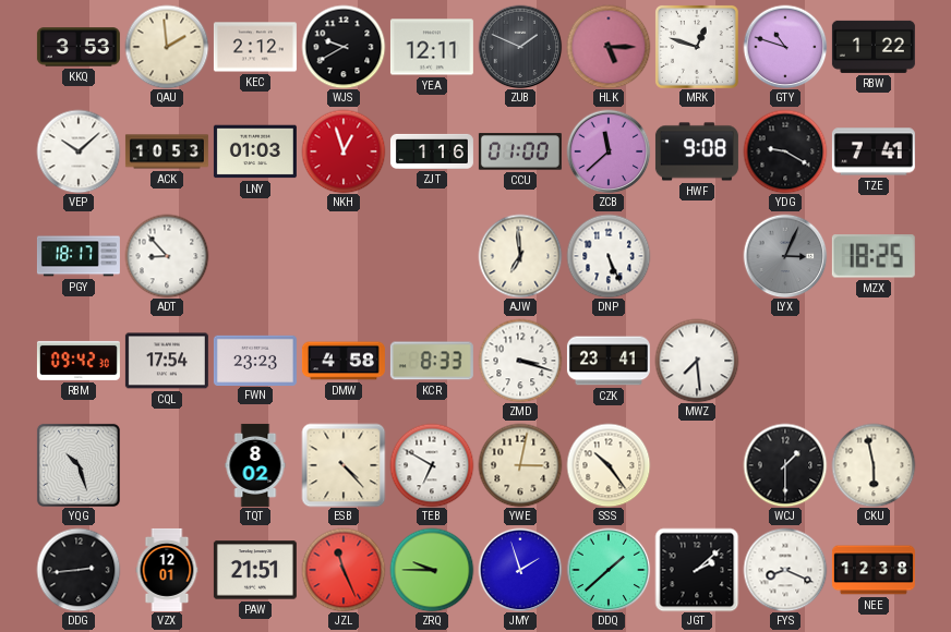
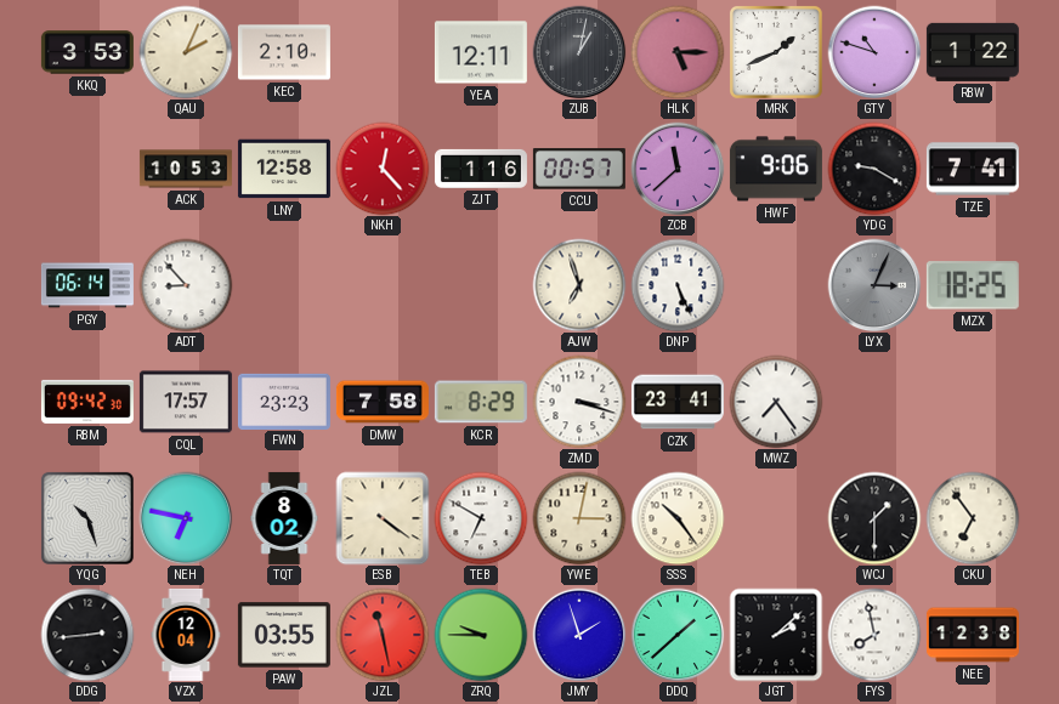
QAU: 1:59 -> 2:04
KEC: 2:12 -> 2:10
WJS: 9:40 -> none
ZUB: 1:49 -> 1:02
MRK: 12:48 -> 1:41
VEP: 10:08 -> none
LNY: 01:03 -> 12:58
NKH: 12:57 -> 12:23
CCU: 01:00 -> 00:57
HWF: 9:08 -> 9:06
PGY: 18:17 -> 06:14
AJW: 6:59 -> 6:57
CQL: 17:54 -> 17:57
DMW: 4:58 -> 7:58
KCR: 8:33 -> 8:29
MWZ: 7:29 -> 7:24
NEH: none -> 6:47
ESB: 4:23 -> 4:21
CKU: 5:58 -> 6:54
VZX: 12:01 -> 12:04
PAW: 21:51 -> 03:55
JZL: 11:26 -> 11:28
FYS: 8:19 -> 7:58
